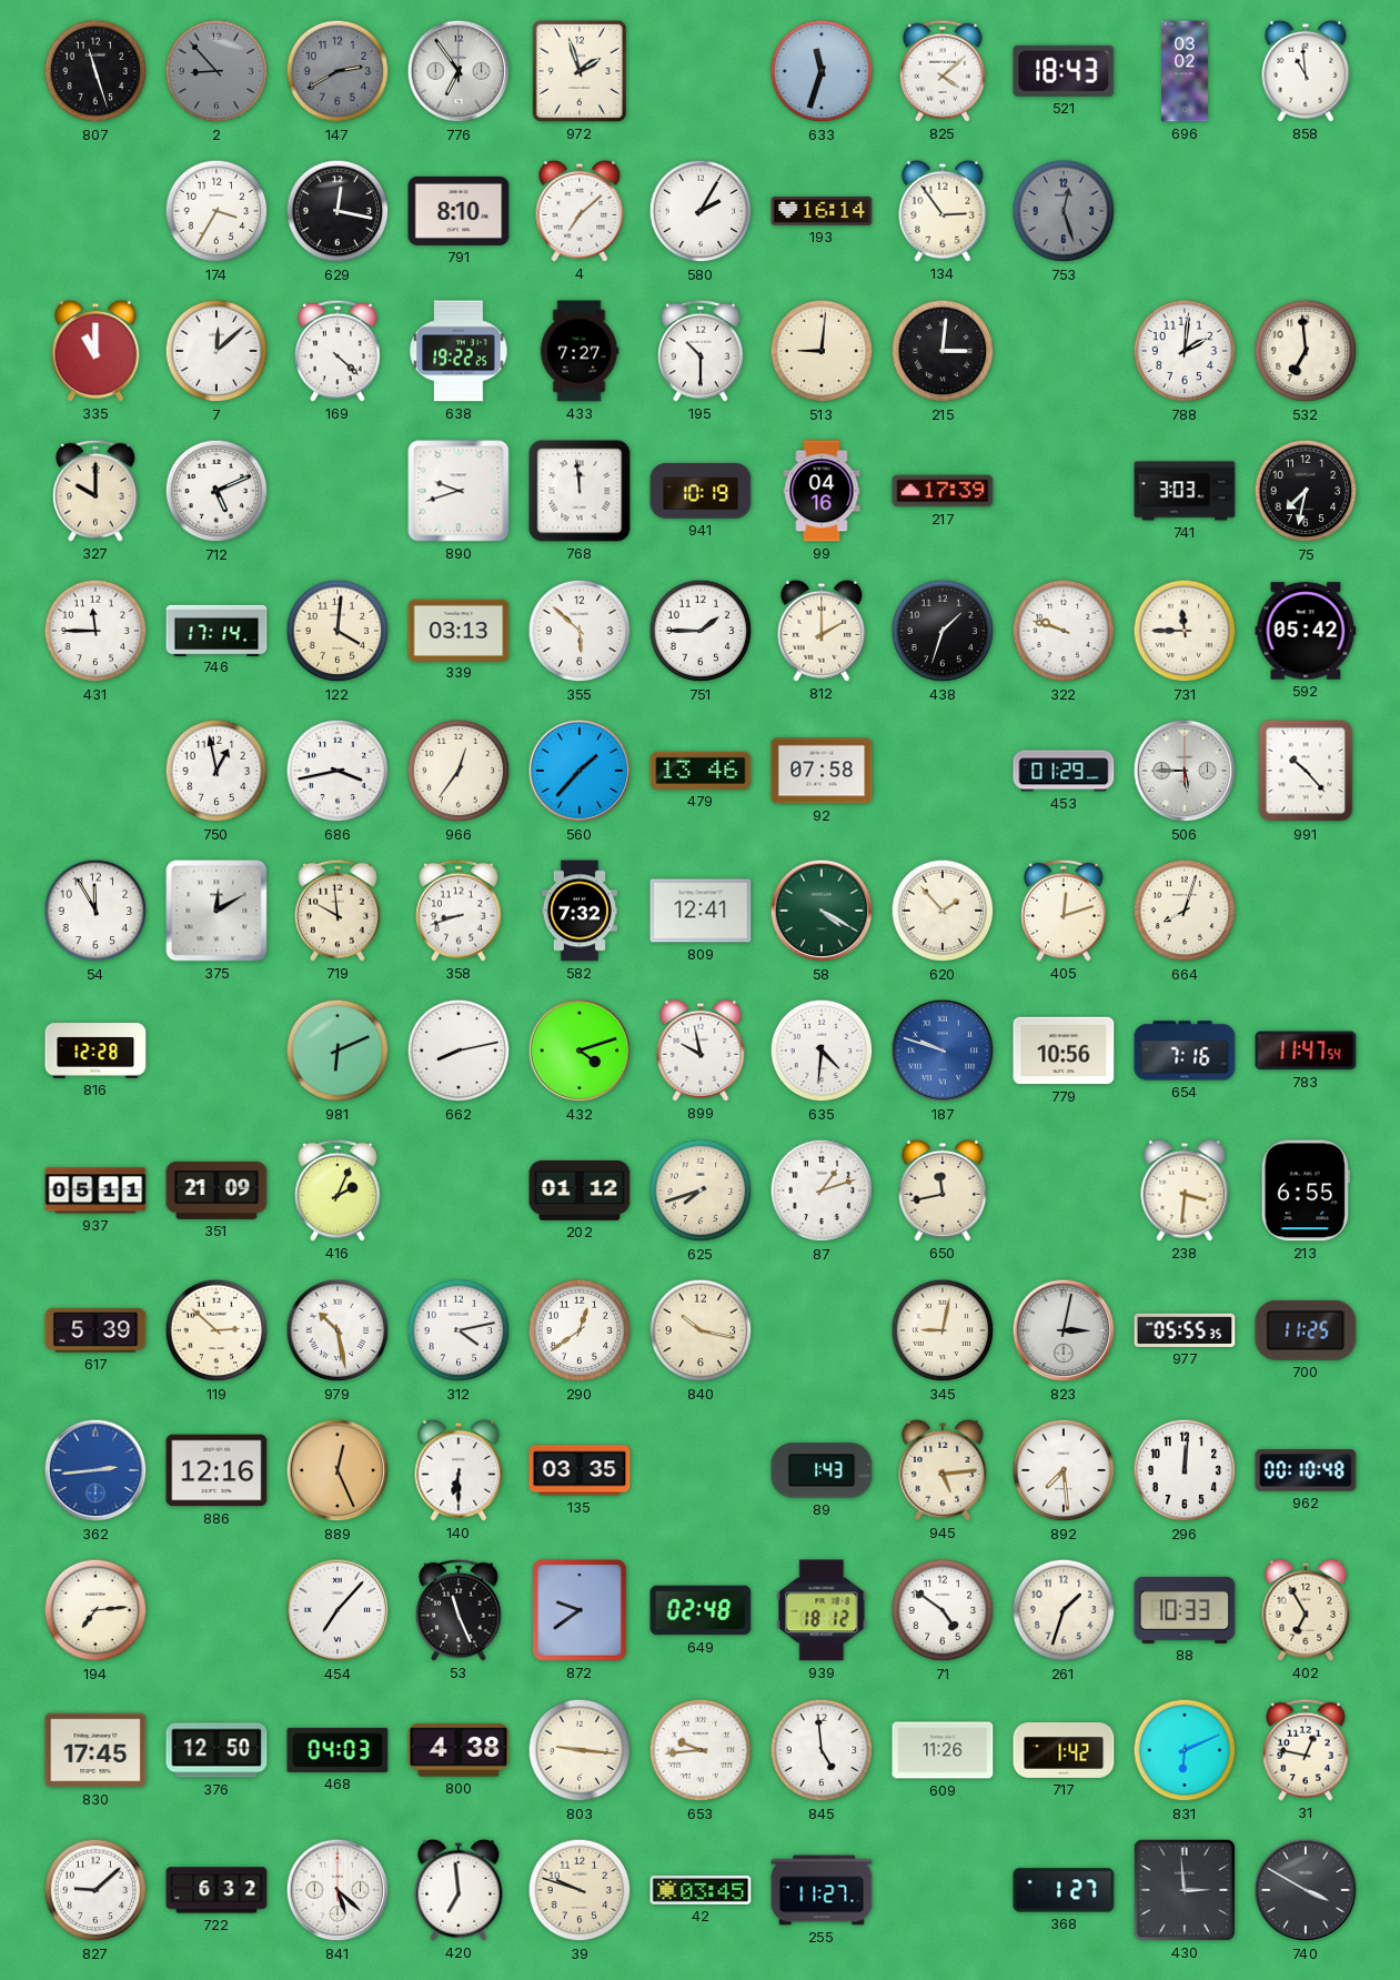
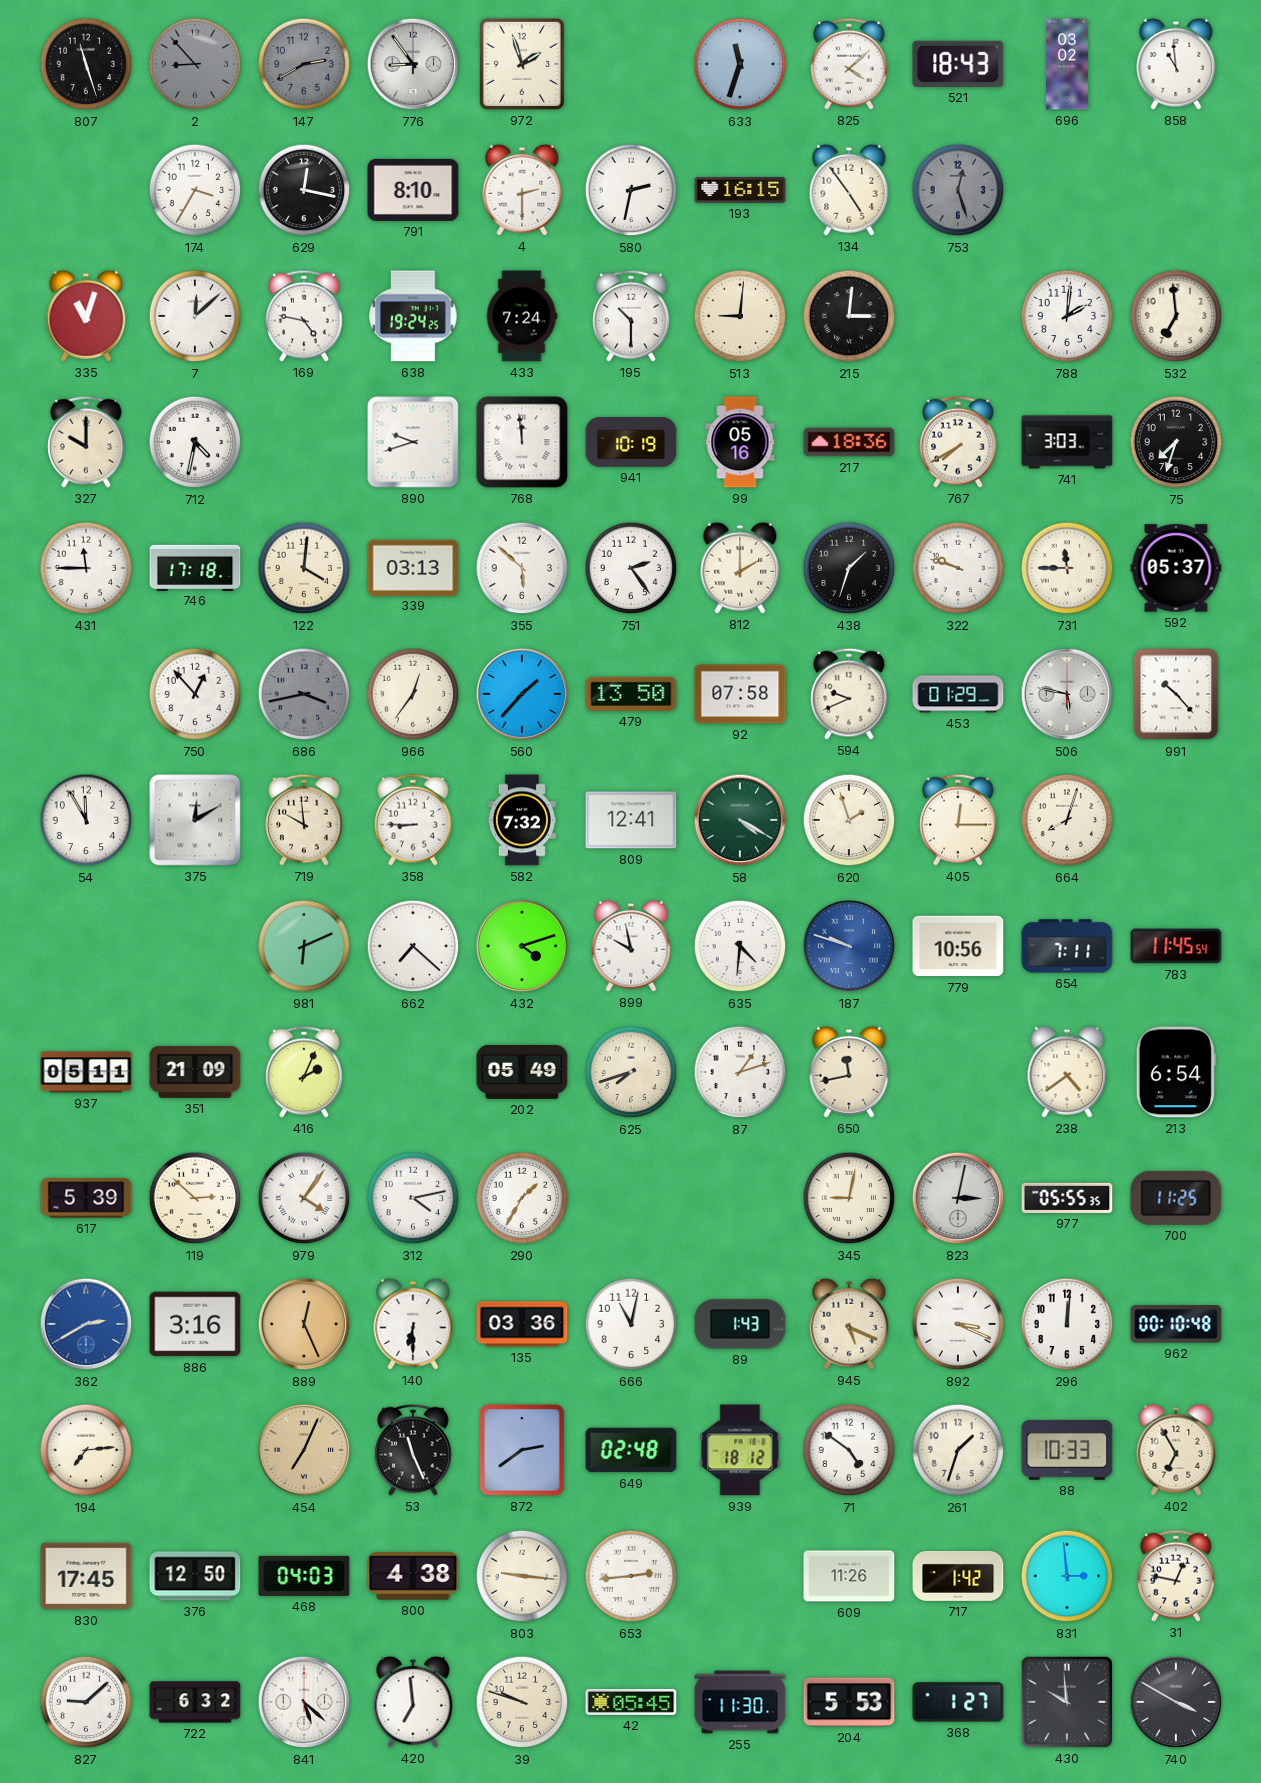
776: 6:54 -> 8:54
4: 7:08 -> 2:30
580: 2:05 -> 2:32
193: 16:14 -> 16:15
134: 2:54 -> 4:54
335: 11:00 -> 11:03
169: 4:22 -> 4:47
638: 19:22 -> 19:24
433: 7:27 -> 7:24
712: 5:11 -> 4:32
99: 04:16 -> 05:16
217: 17:39 -> 18:36
767: none -> 7:40
75: 7:32 -> 7:33
746: 17:14 -> 17:18
751: 1:45 -> 2:24
592: 05:42 -> 05:37
750: 12:58 -> 12:53
686 dial: white -> grey
479: 13:46 -> 13:50
594: none -> 9:41
506: 5:45 -> 5:47
358: 8:42 -> 8:45
620: 1:53 -> 1:57
405: 12:12 -> 12:15
816: 12:28 -> none
662: 8:13 -> 7:22
654: 7:16 -> 7:11
783: 11:47 -> 11:45
202: 01:12 -> 05:49
238: 3:31 -> 4:39
213: 6:55 -> 6:54
979: 10:28 -> 4:06
290: 12:39 -> 1:35
840: 10:17 -> none
362: 2:44 -> 2:40
886: 12:16 -> 3:16
135: 03:35 -> 03:36
666: none -> 11:02
945: 5:14 -> 5:19
892: 7:29 -> 3:19
454: 7:07 -> 7:04
454 dial: white -> champagne
872: 9:39 -> 2:39
653: 9:44 -> 2:44
845: 4:59 -> none
831: 6:11 -> 2:59
42: 03:45 -> 05:45
255: 11:27 -> 11:30
204: none -> 5:53
430: 2:59 -> 9:59
